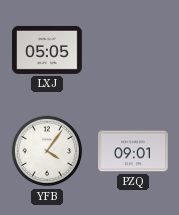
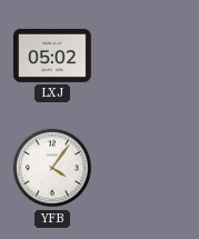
LXJ: 05:05 -> 05:02
PZQ: 09:01 -> none
